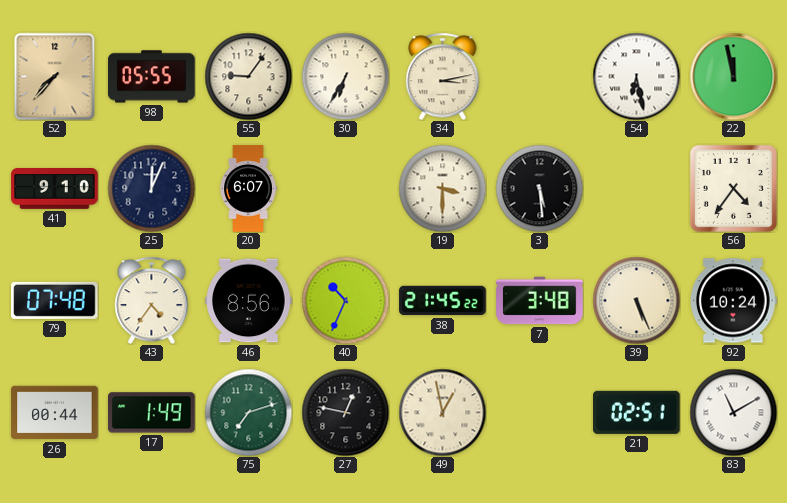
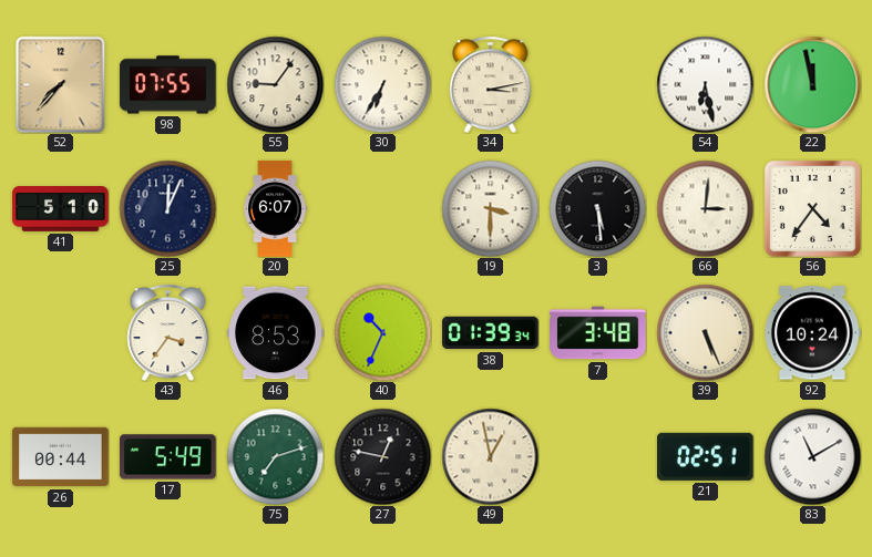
98: 05:55 -> 07:55
41: 9:10 -> 5:10
66: none -> 3:01
79: 07:48 -> none
43: 4:36 -> 3:36
46: 8:56 -> 8:53
38: 21:45 -> 01:39
17: 1:49 -> 5:49
